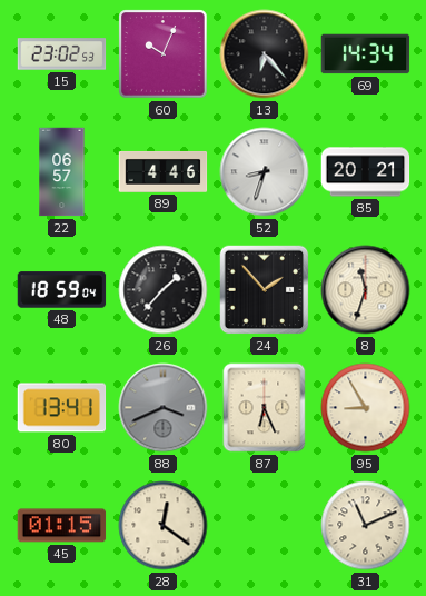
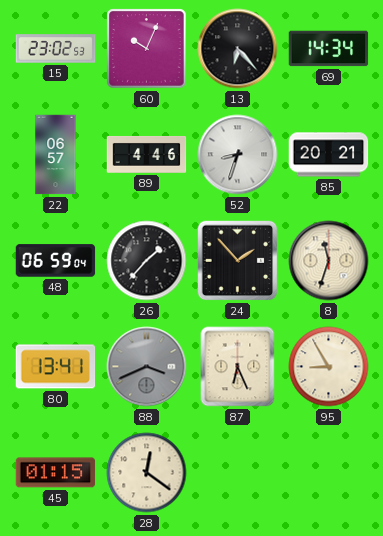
48: 18:59 -> 06:59
31: 11:11 -> none
